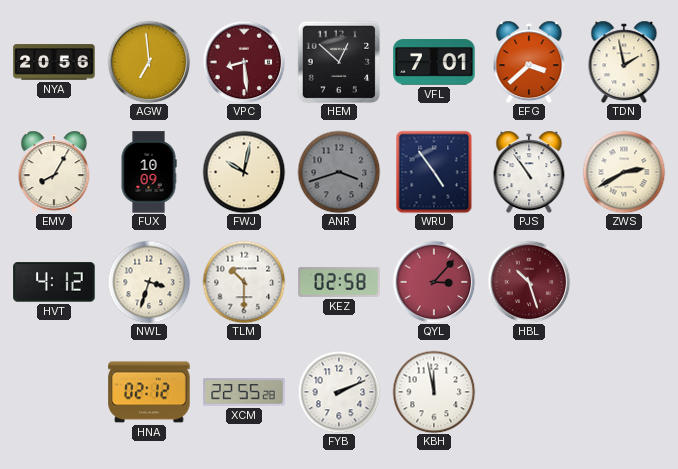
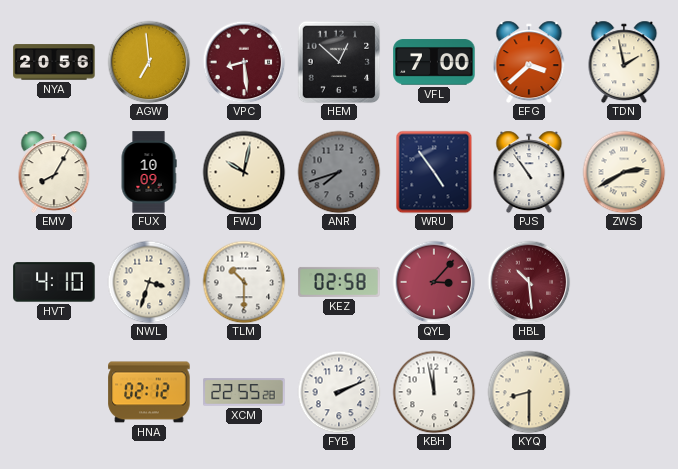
VFL: 7:01 -> 7:00
ANR: 3:42 -> 7:42
HVT: 4:12 -> 4:10
HBL: 10:27 -> 10:29
KYQ: none -> 8:30
